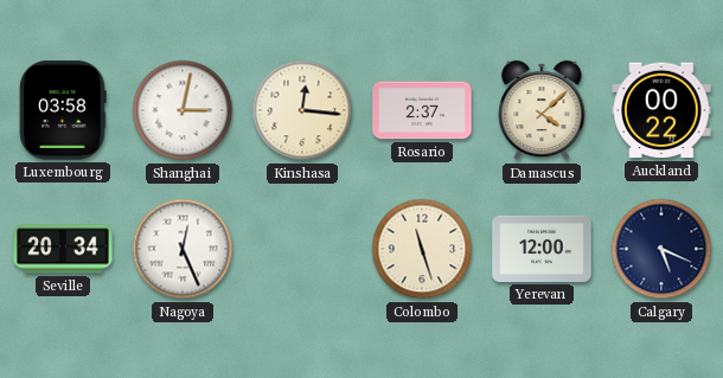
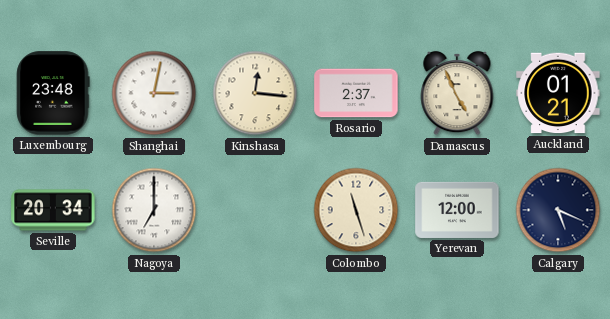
Luxembourg: 03:58 -> 23:48
Damascus: 4:08 -> 4:56
Auckland: 00:22 -> 01:21
Nagoya: 12:26 -> 7:00
